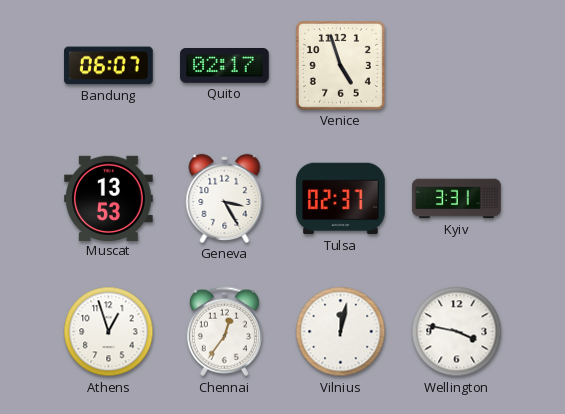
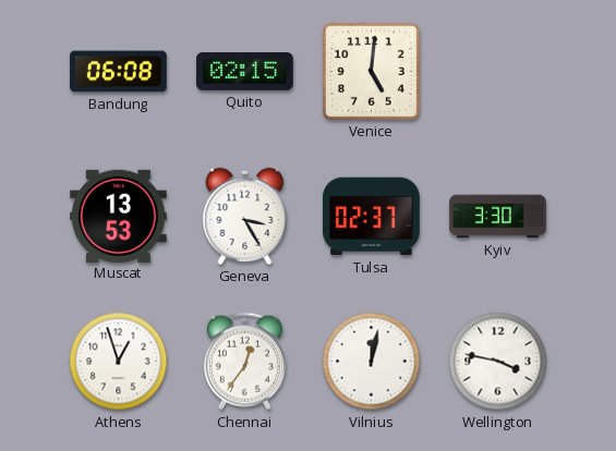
Bandung: 06:07 -> 06:08
Quito: 02:17 -> 02:15
Venice: 4:57 -> 5:01
Kyiv: 3:31 -> 3:30
